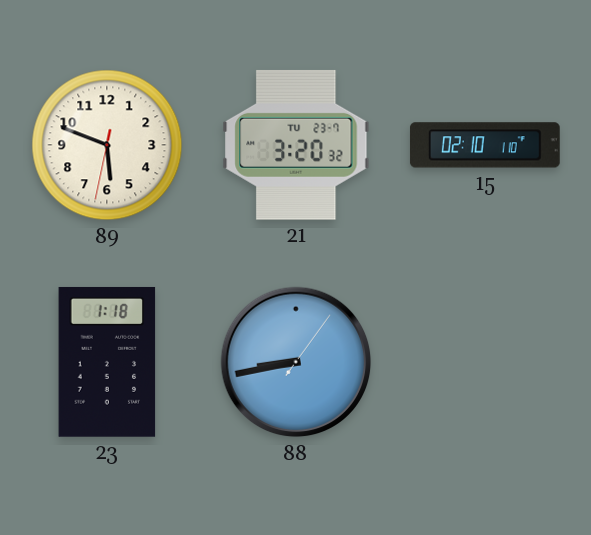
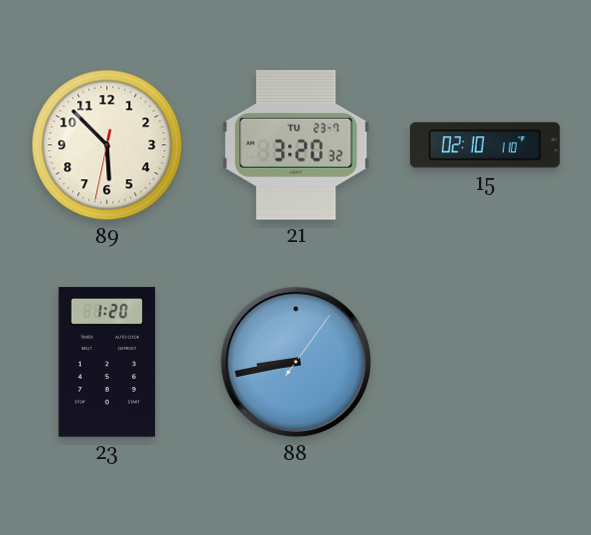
89: 5:48 -> 5:52
23: 1:18 -> 1:20
